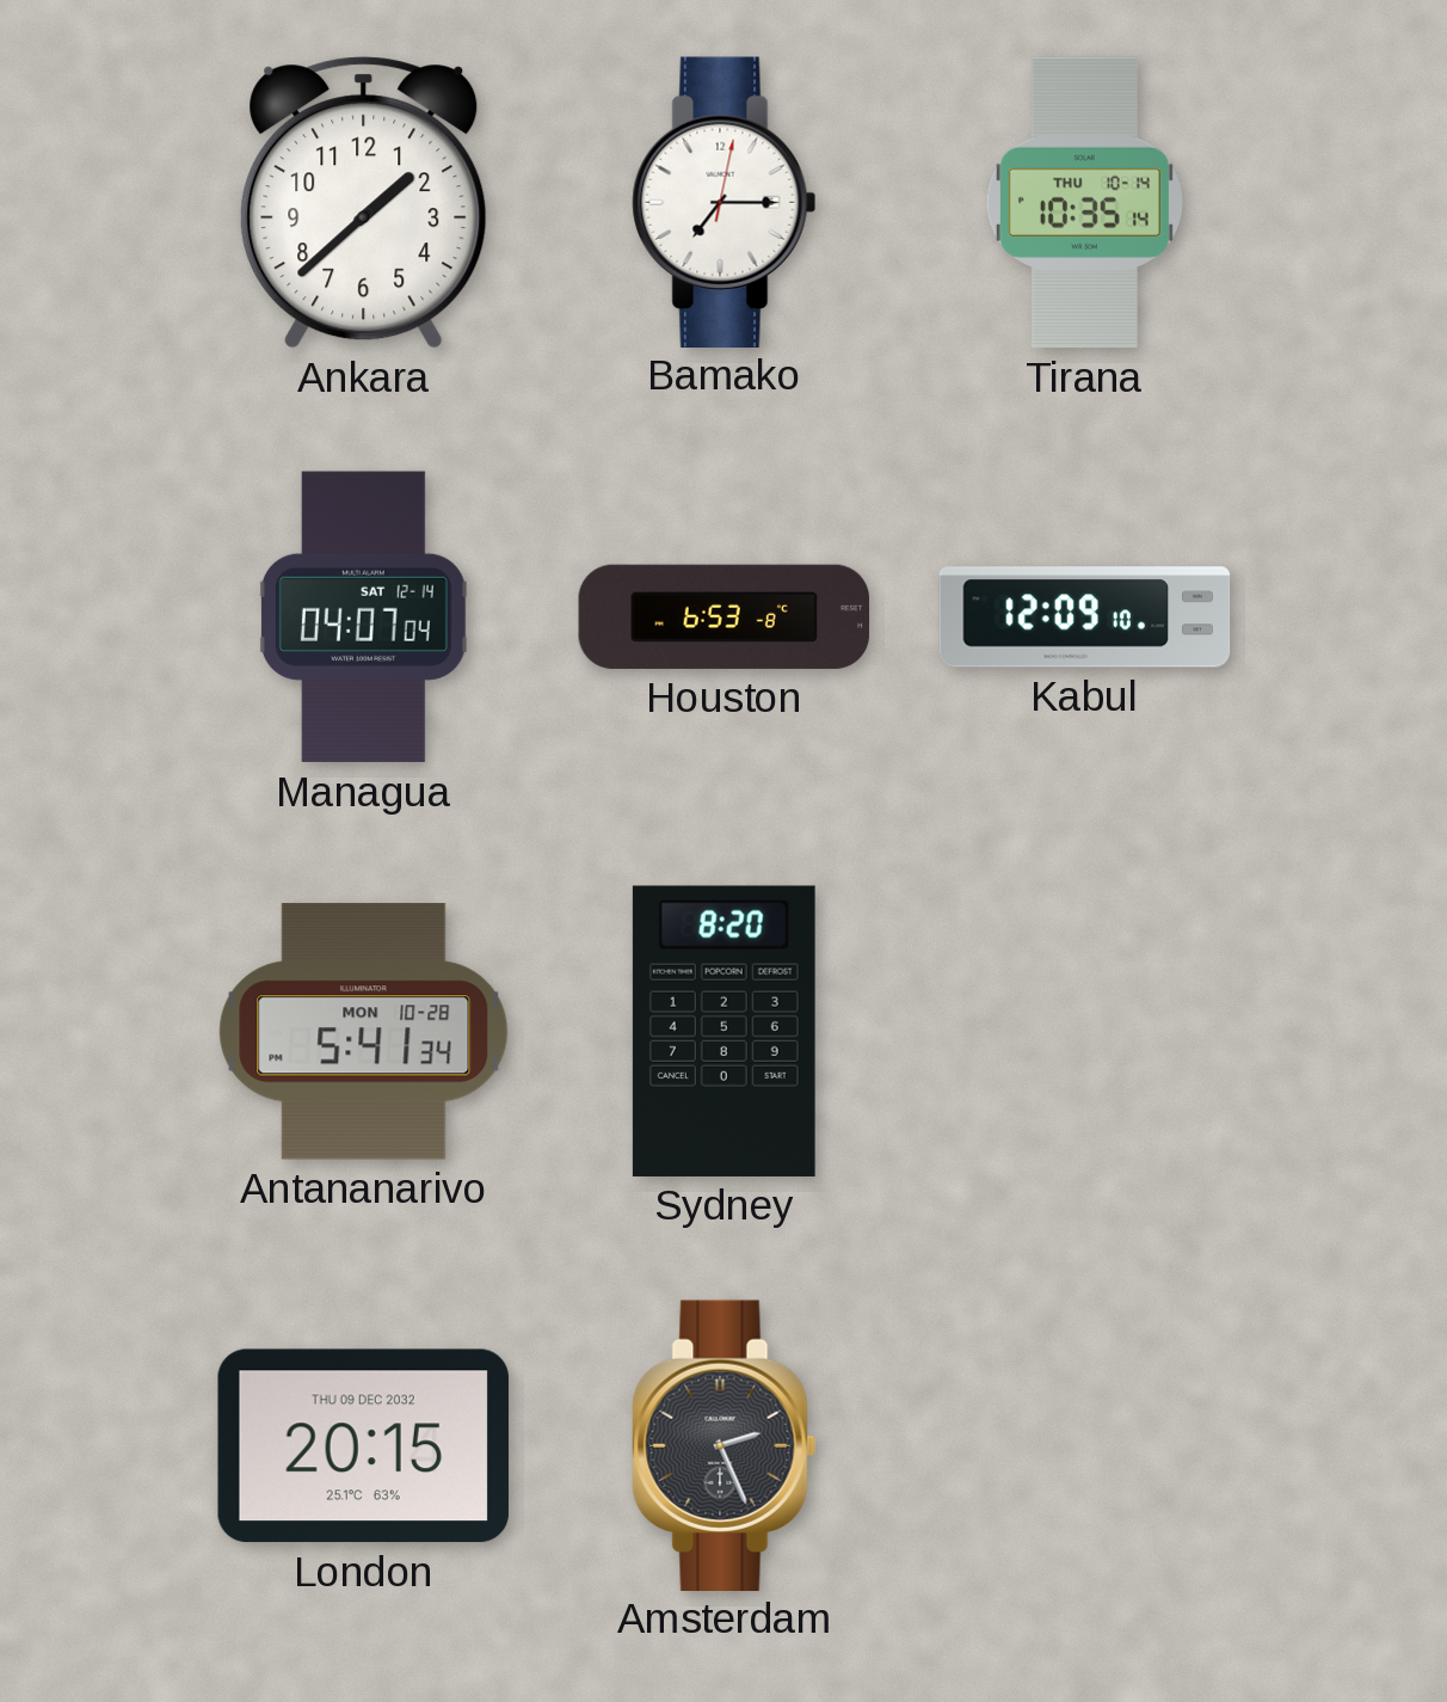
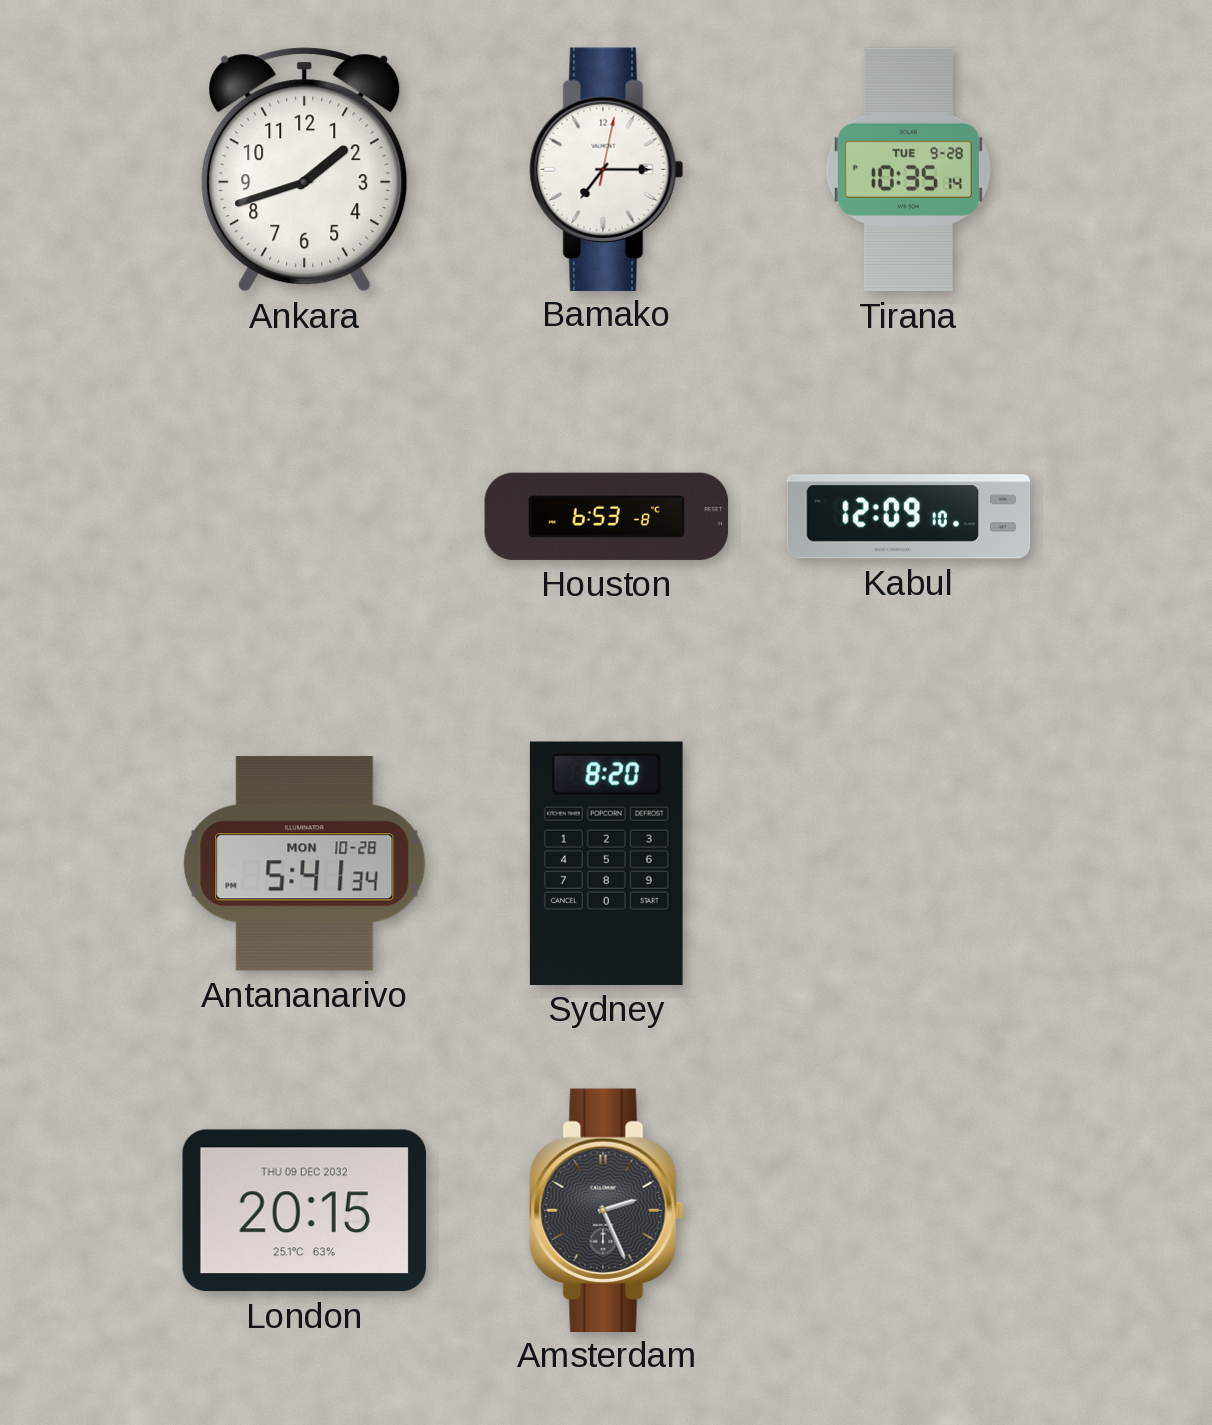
Ankara: 1:38 -> 1:42
Tirana date: THU 10-14 -> TUE 9-28
Managua: 04:07 -> none
